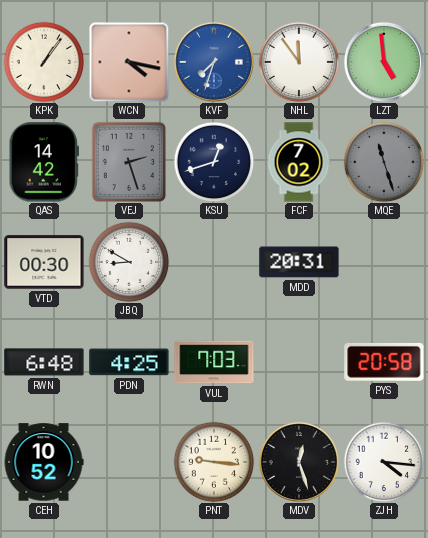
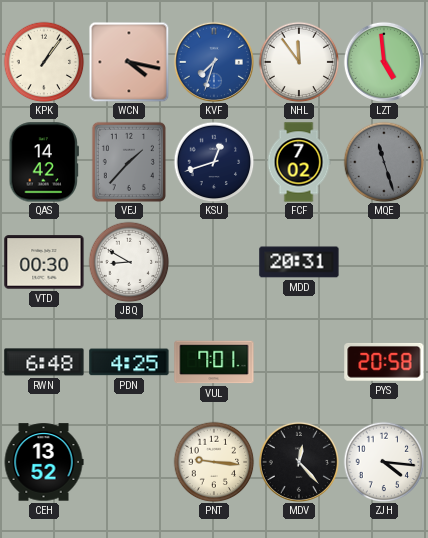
VEJ: 2:27 -> 1:37
VUL: 7:03 -> 7:01
CEH: 10:52 -> 13:52
MDV: 12:27 -> 12:23
